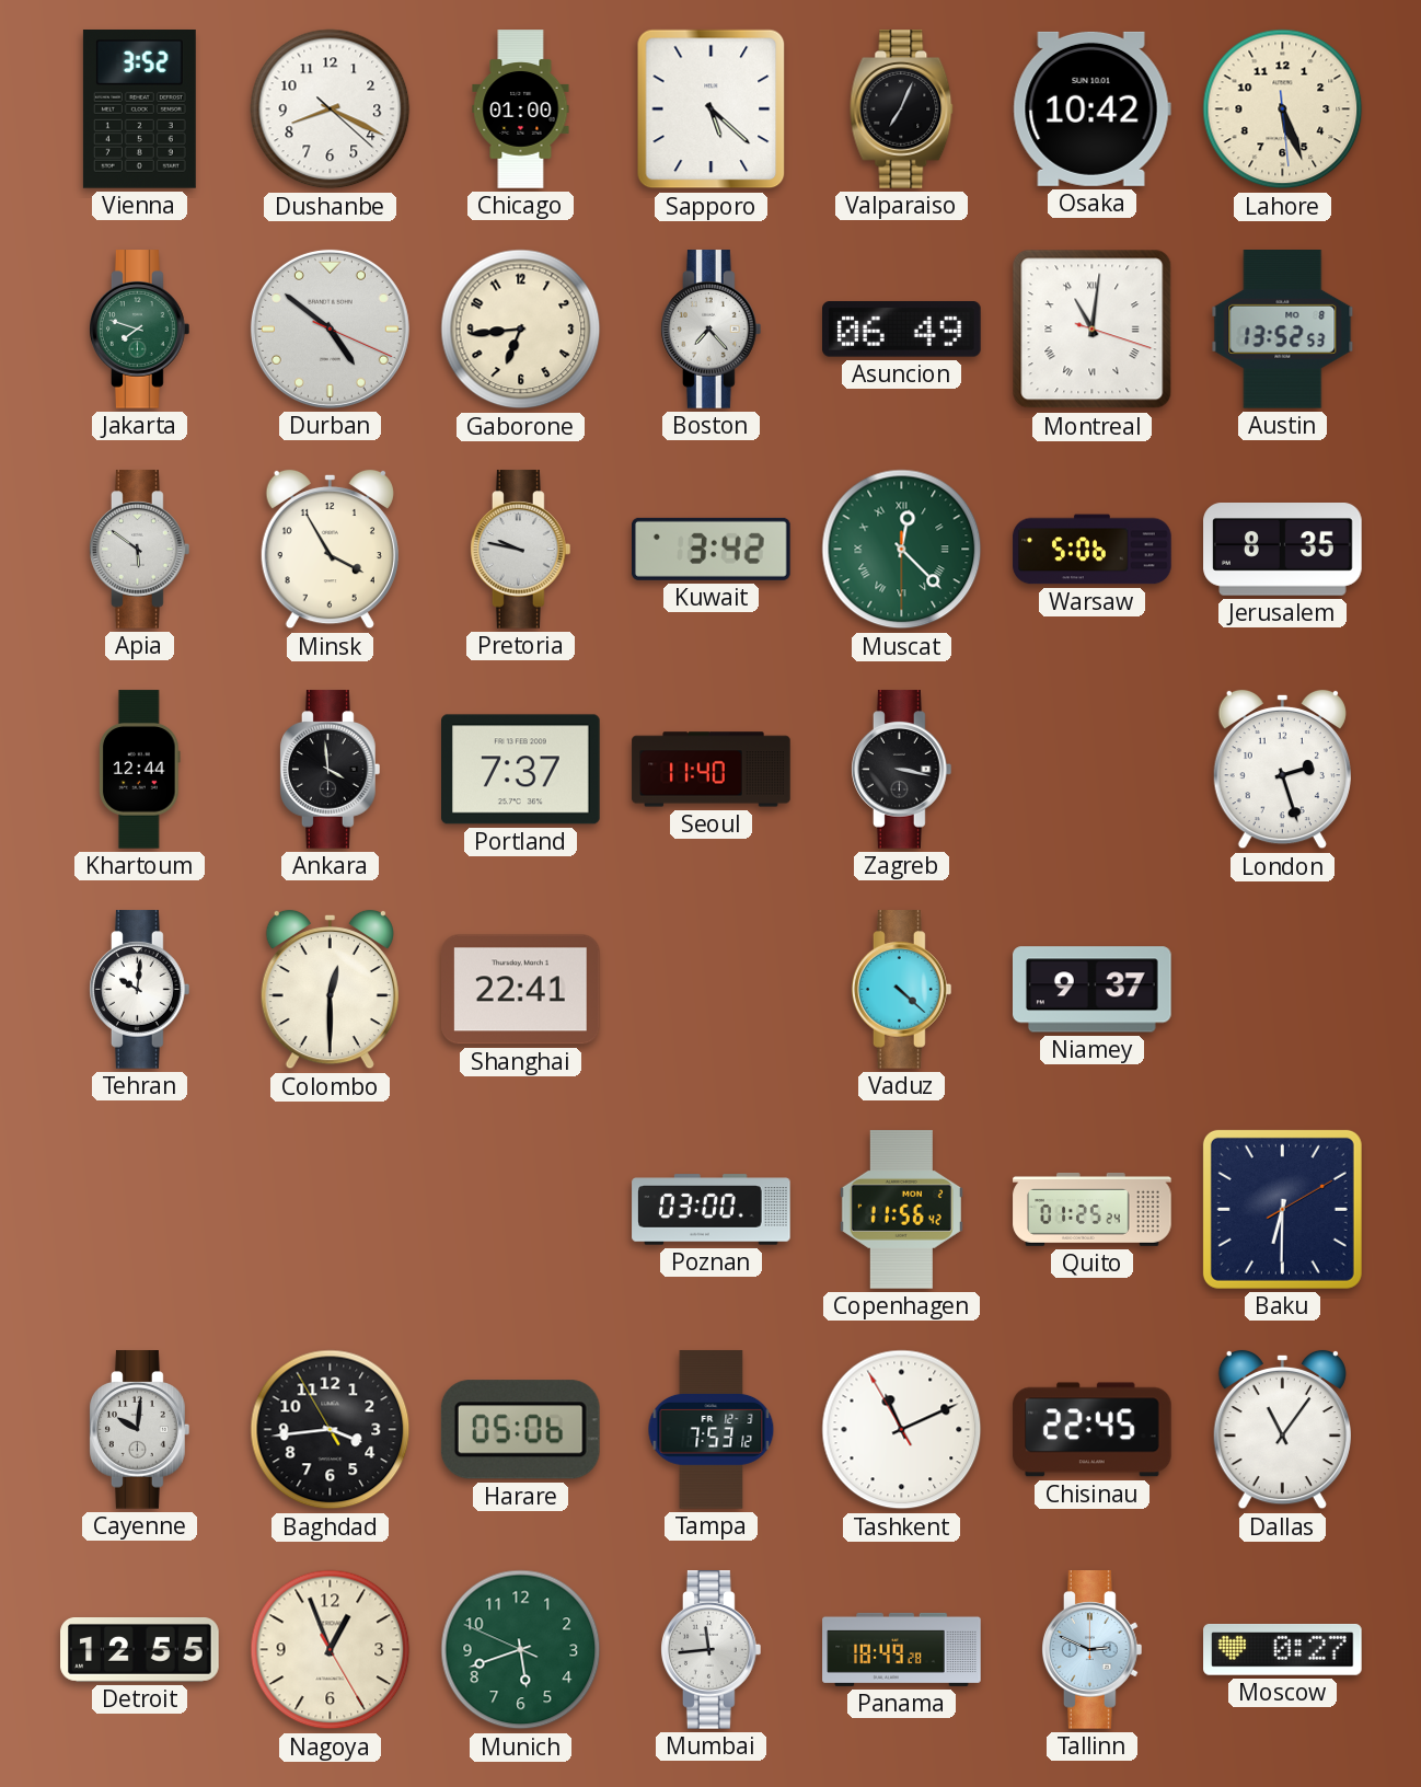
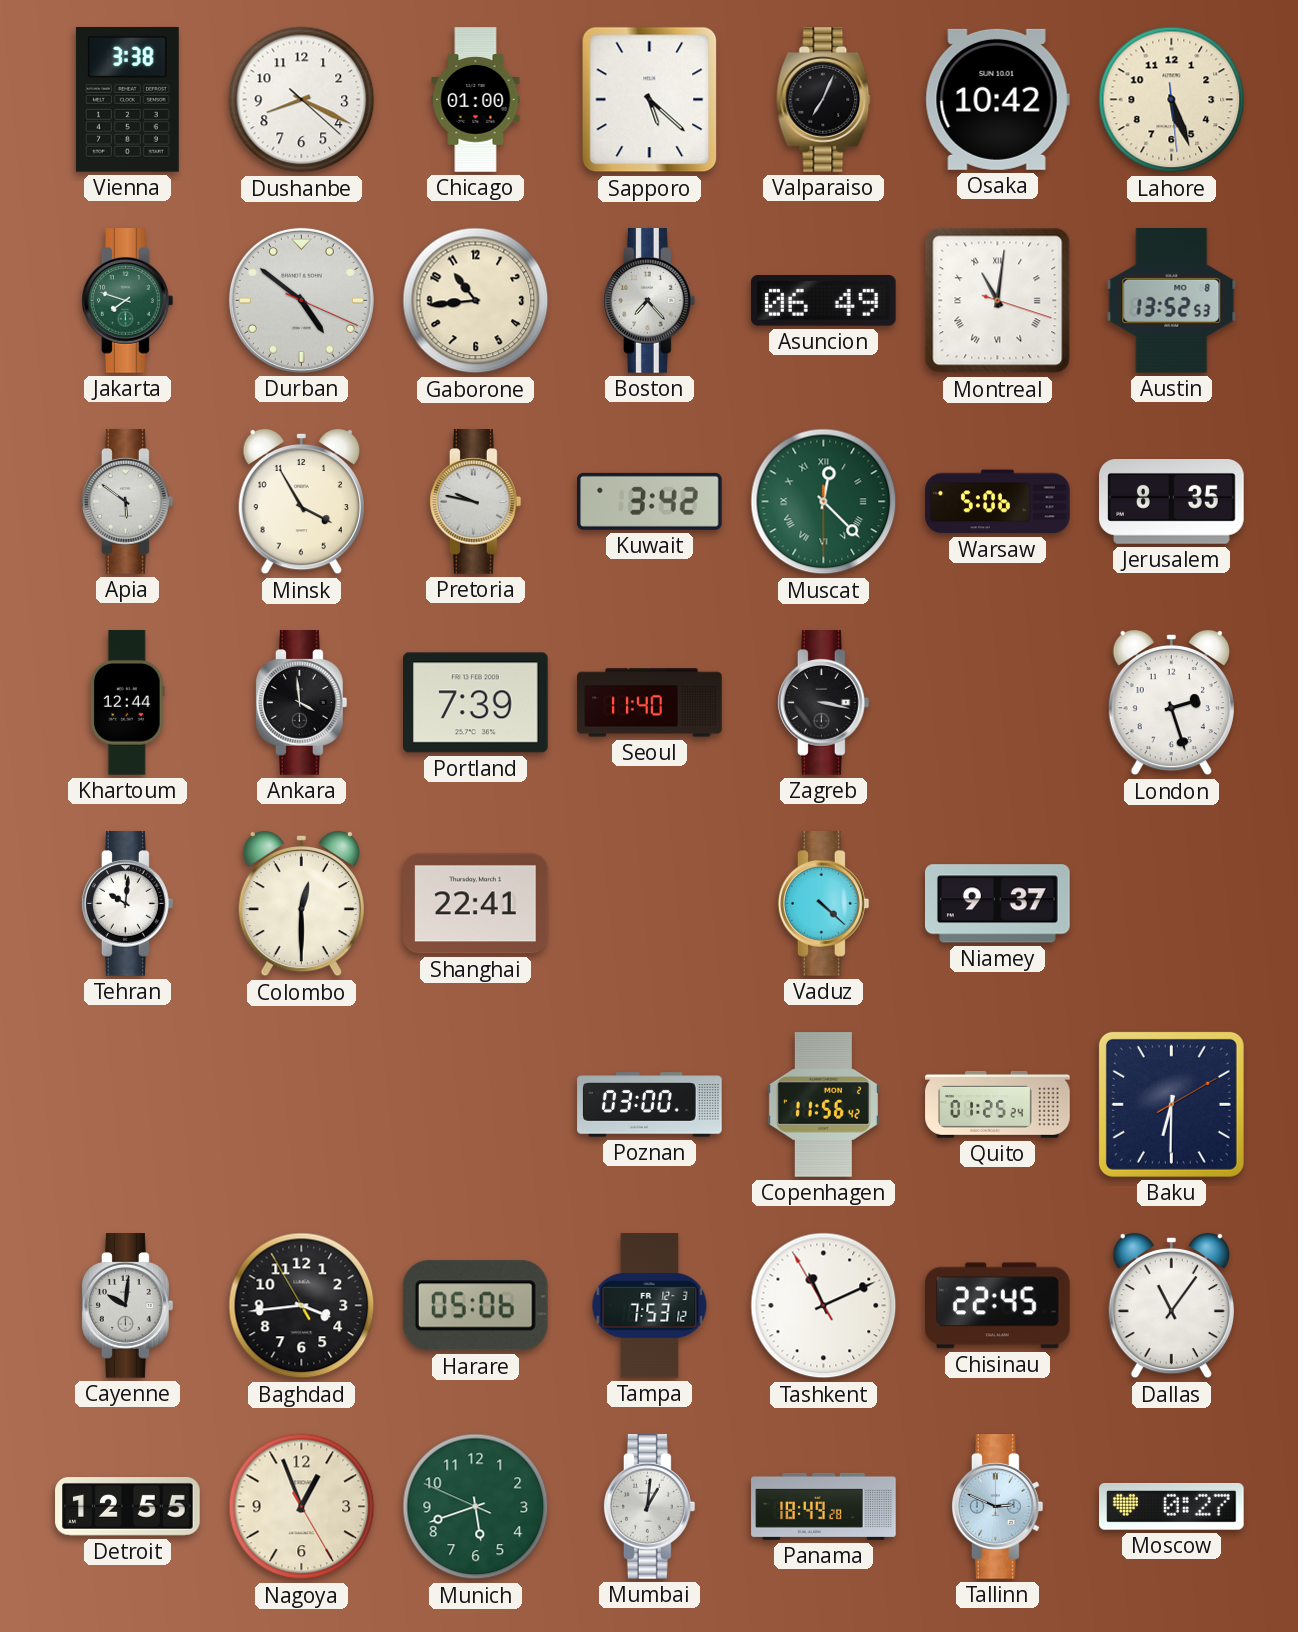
Vienna: 3:52 -> 3:38
Gaborone: 6:44 -> 10:44
Portland: 7:37 -> 7:39
Mumbai: 11:44 -> 1:01
